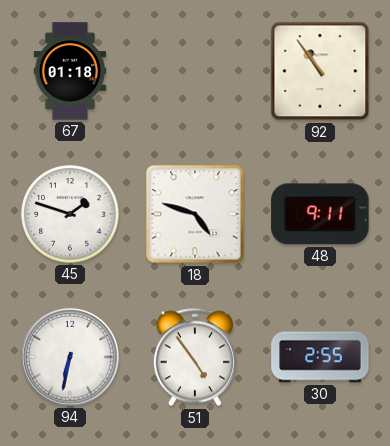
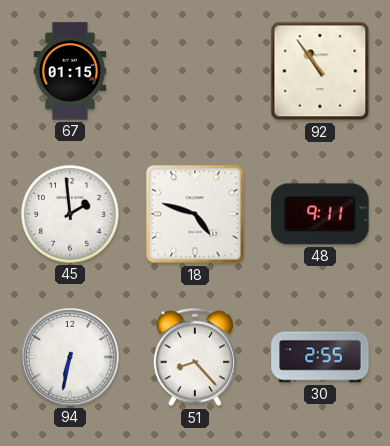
67: 01:18 -> 01:15
45: 1:48 -> 1:59
51: 4:54 -> 8:23
